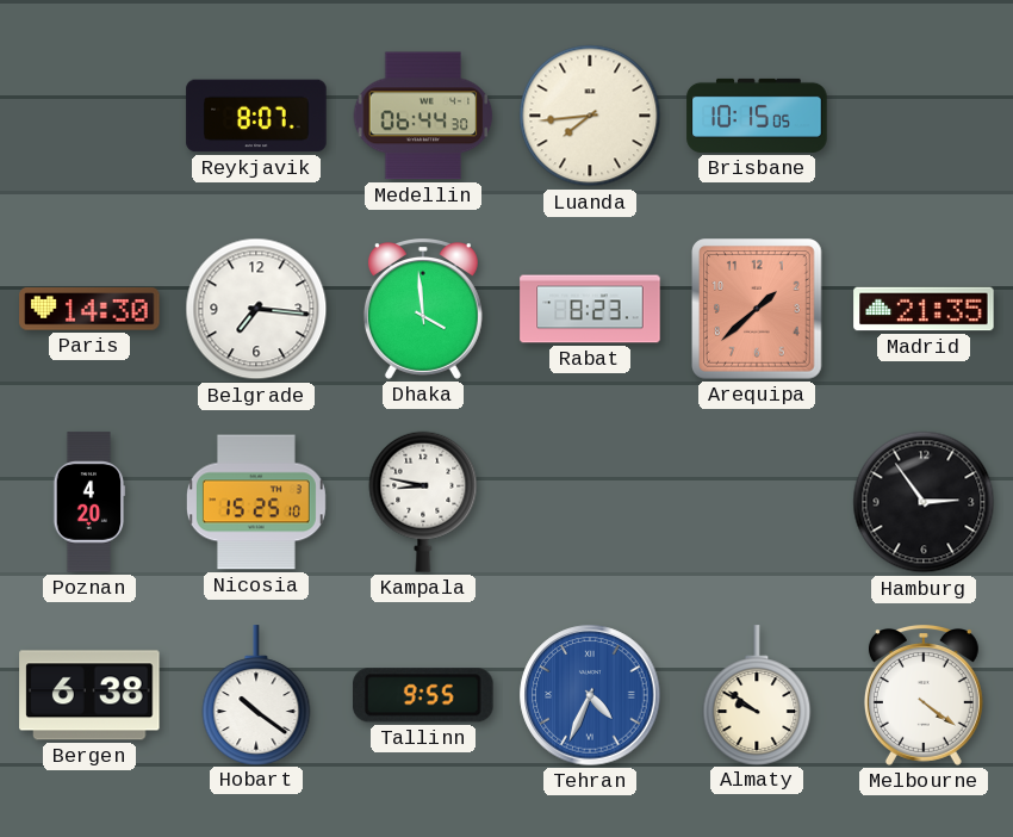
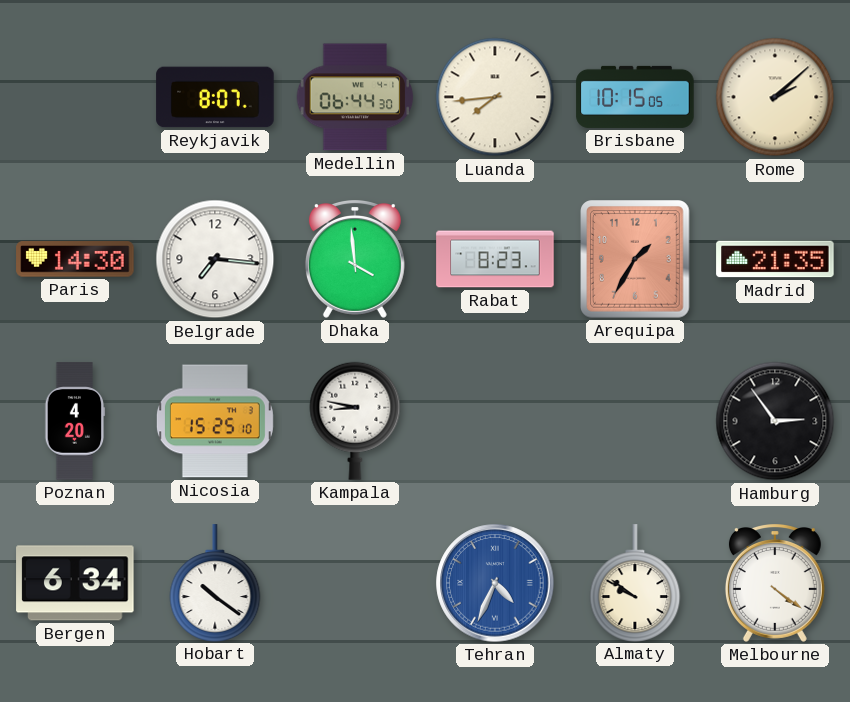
Rome: none -> 2:08
Arequipa: 1:38 -> 1:35
Bergen: 6:38 -> 6:34
Tallinn: 9:55 -> none
